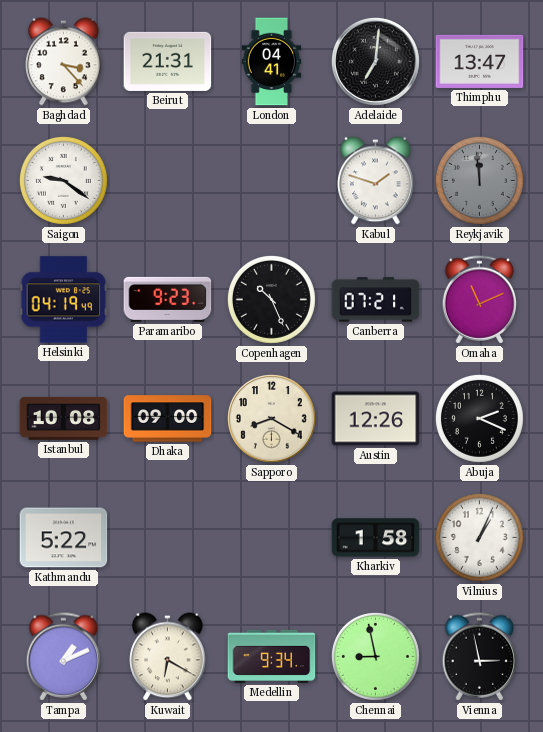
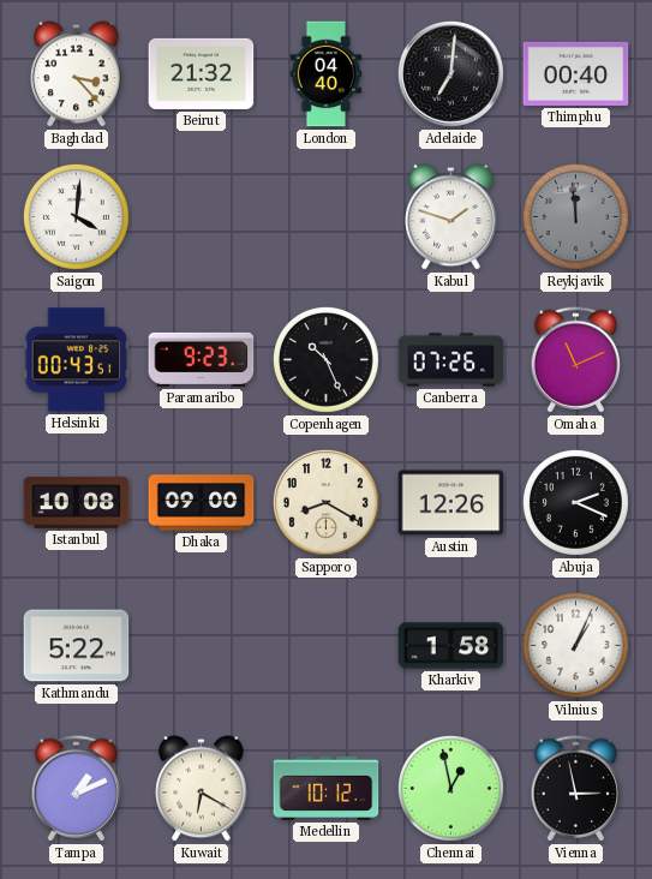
Beirut: 21:31 -> 21:32
London: 04:41 -> 04:40
Thimphu: 13:47 -> 00:40
Saigon: 9:21 -> 4:01
Helsinki: 04:19 -> 00:43
Canberra: 07:21 -> 07:26
Medellin: 9:34 -> 10:12
Chennai: 8:58 -> 12:58
